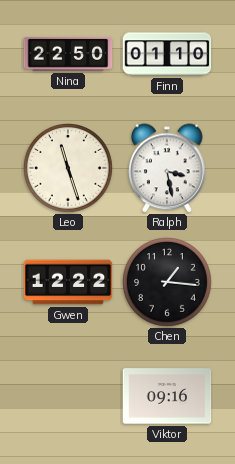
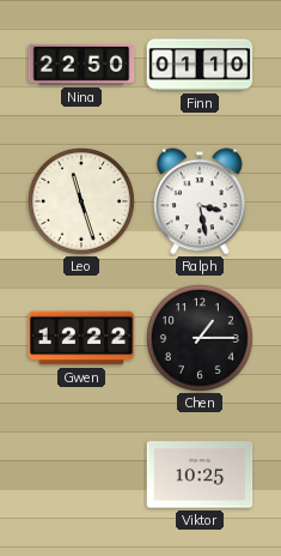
Chen: 1:16 -> 1:15
Viktor: 09:16 -> 10:25
